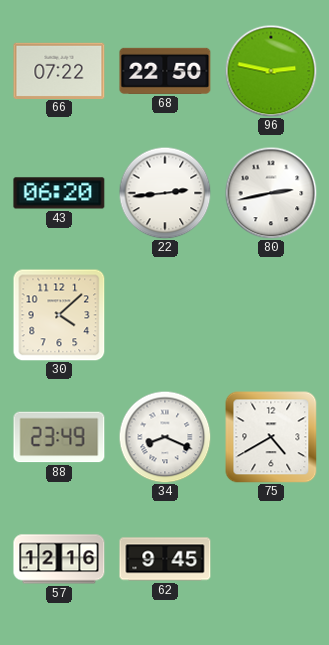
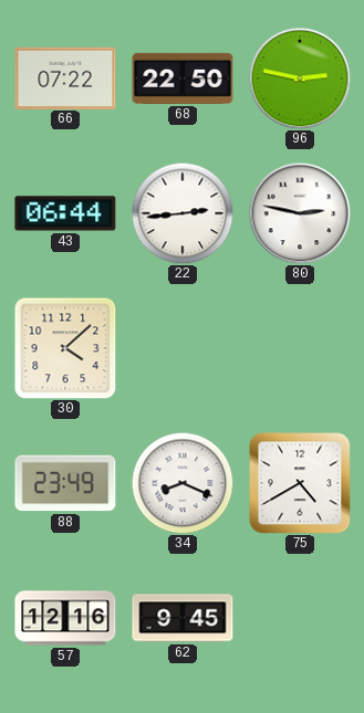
43: 06:20 -> 06:44
80: 2:43 -> 2:47
